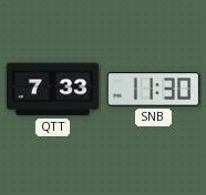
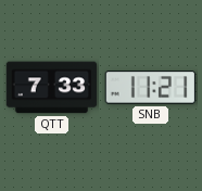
SNB: 11:30 -> 11:21
